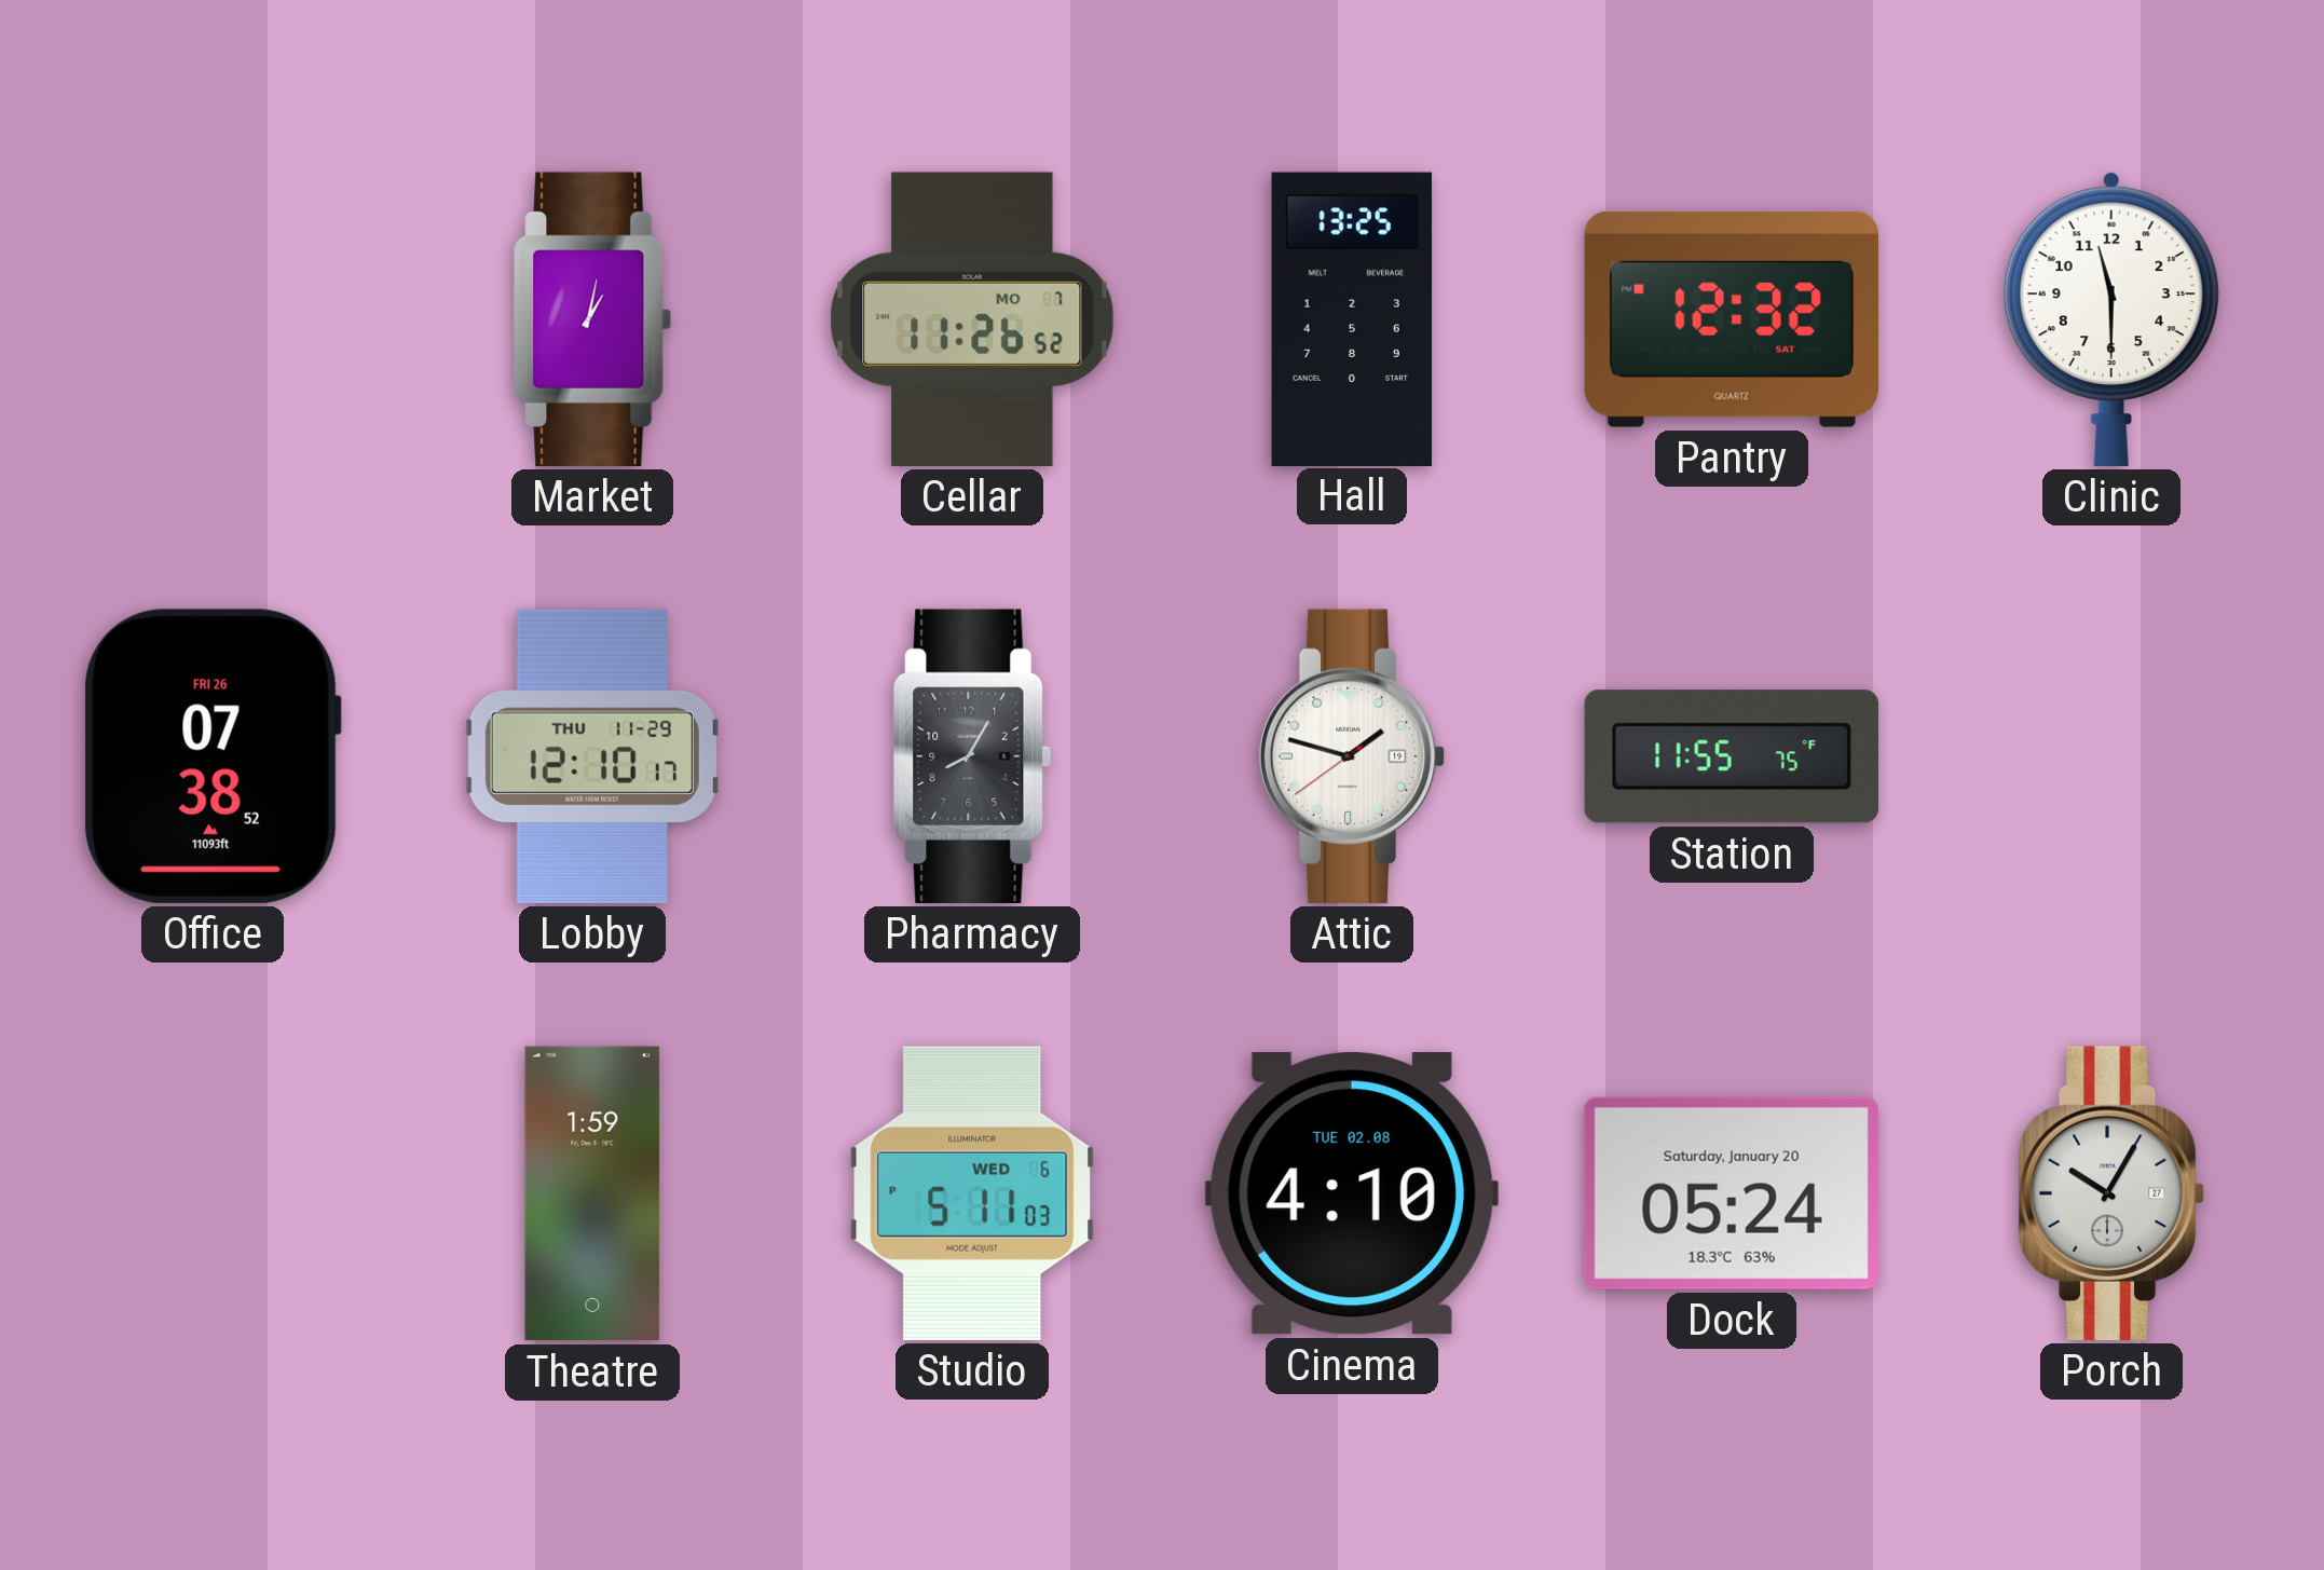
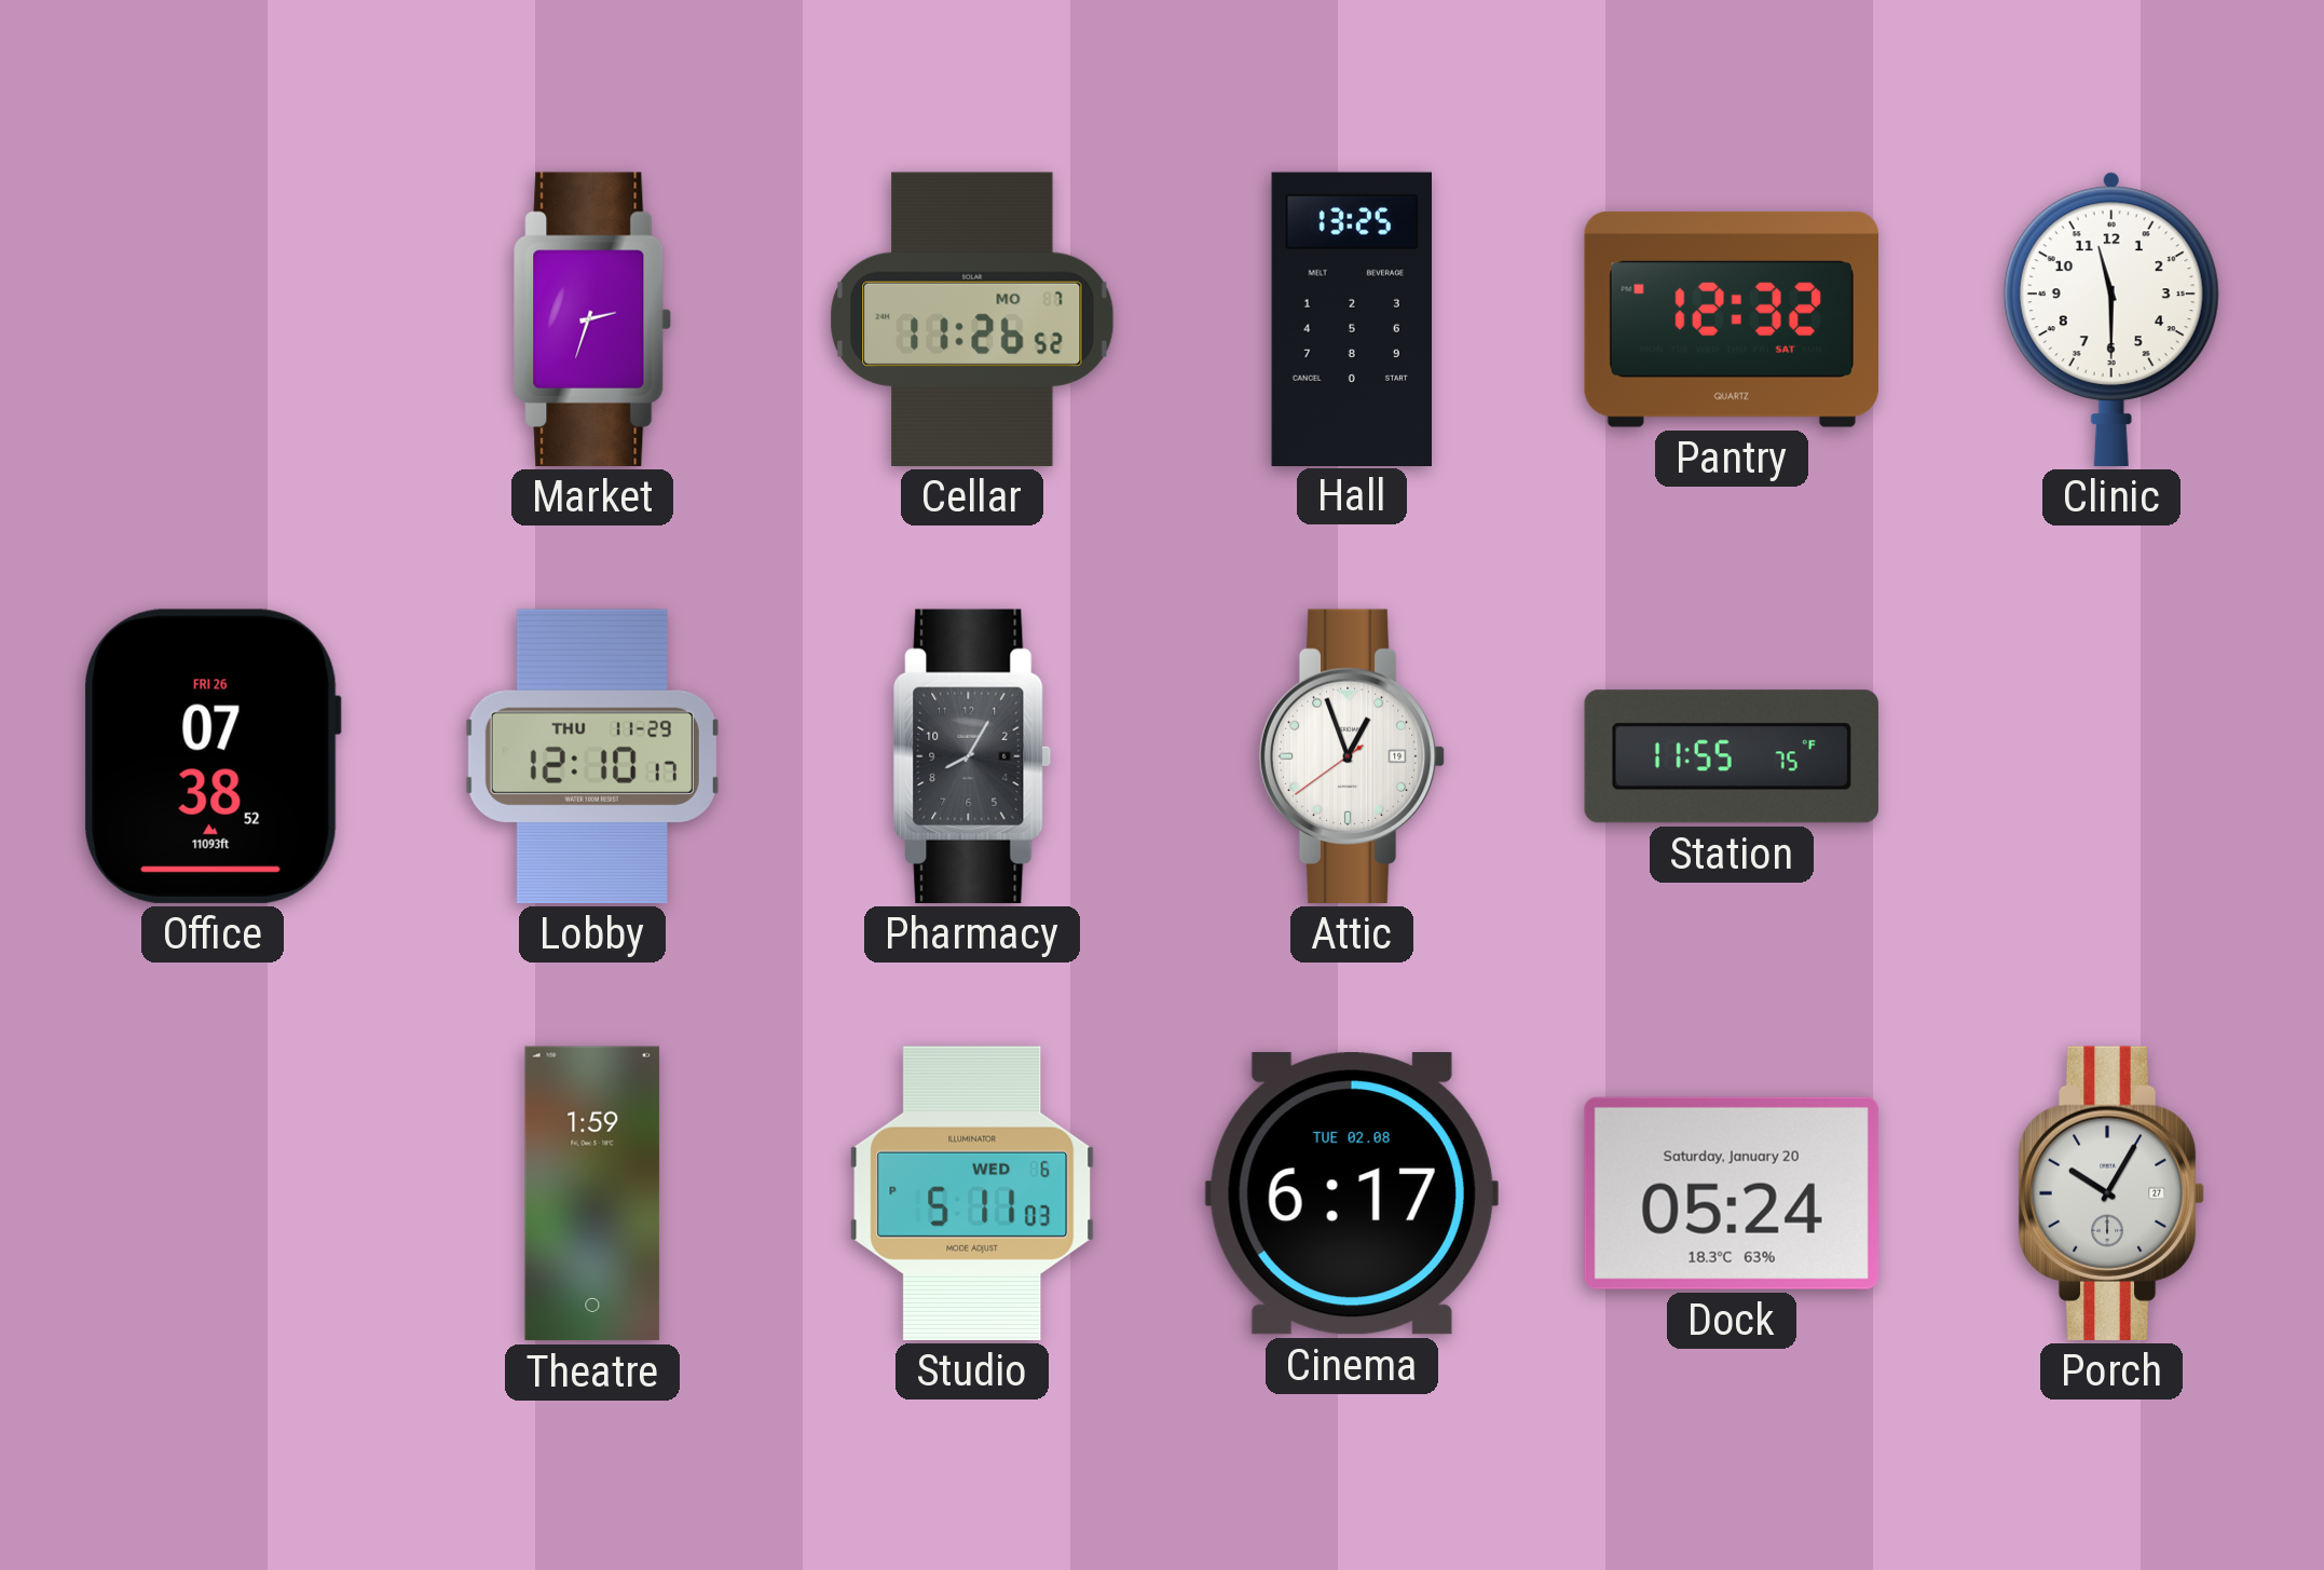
Market: 1:02 -> 2:33
Attic: 1:47 -> 12:56
Cinema: 4:10 -> 6:17
